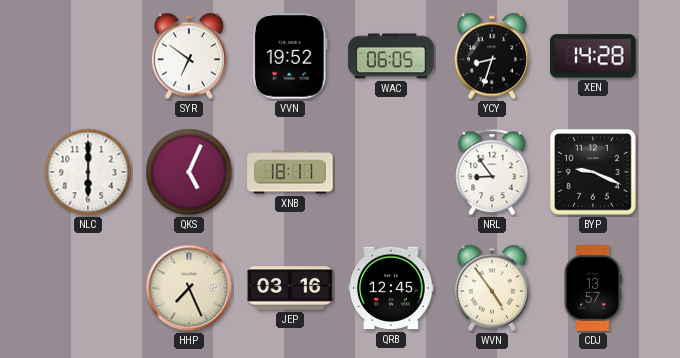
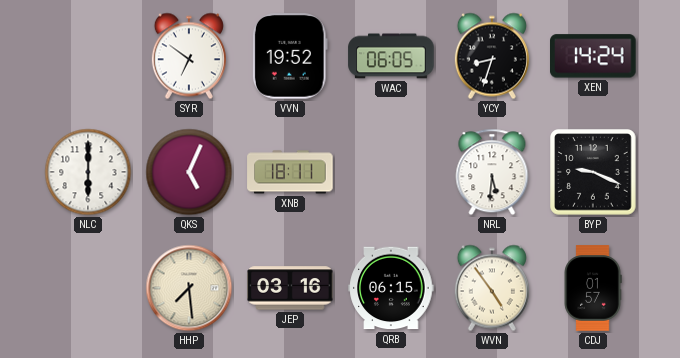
XEN: 14:28 -> 14:24
NRL: 8:54 -> 5:31
HHP: 7:26 -> 7:29
QRB: 12:45 -> 06:15
CDJ: 13:57 -> 01:57
